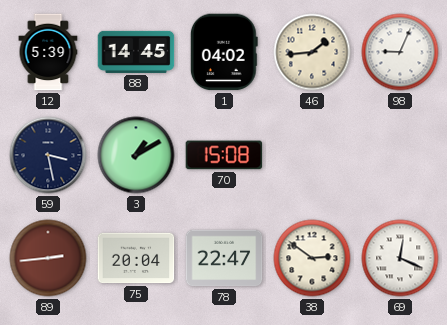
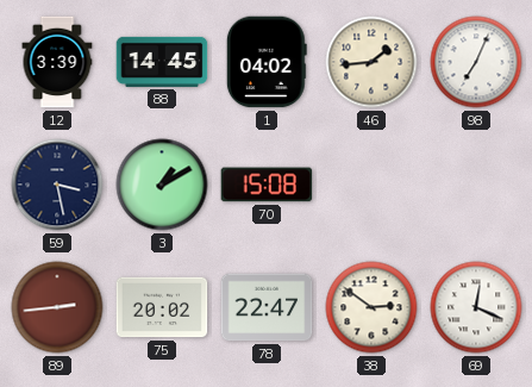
12: 5:39 -> 3:39
98: 9:04 -> 7:04
75: 20:04 -> 20:02
